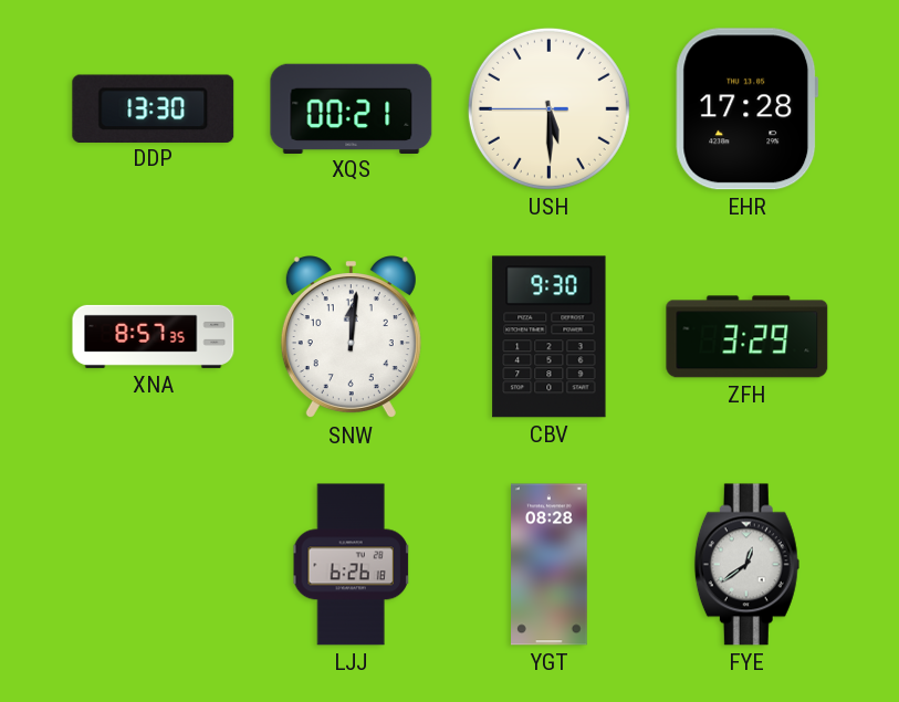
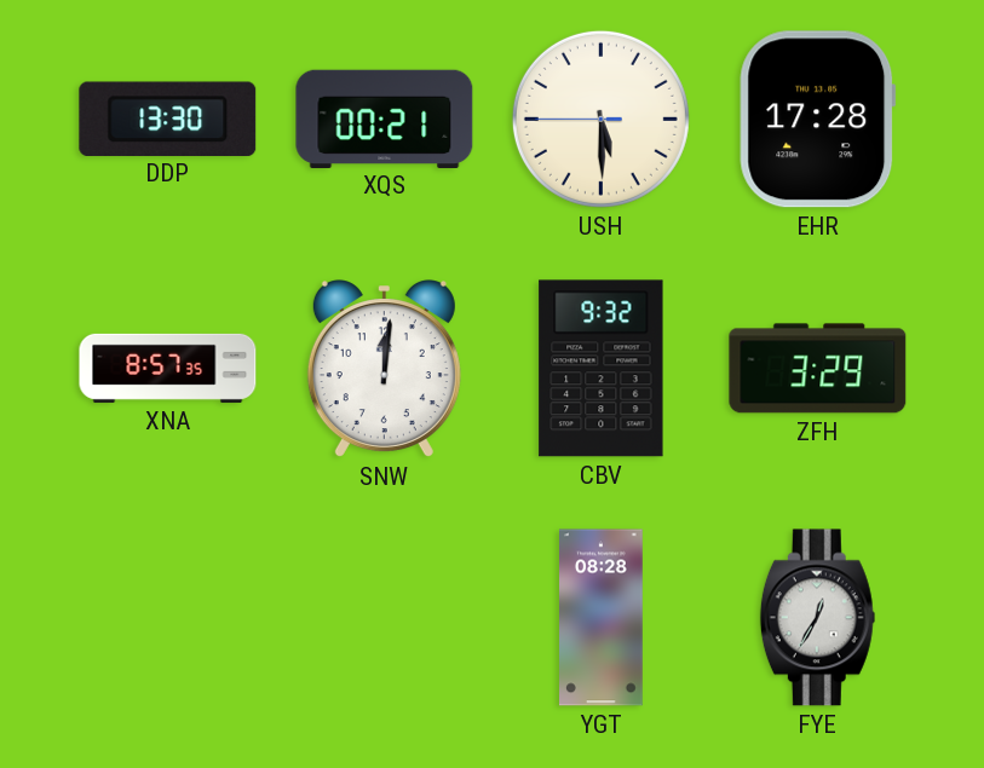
CBV: 9:30 -> 9:32
LJJ: 6:26 -> none
FYE: 12:39 -> 12:35
